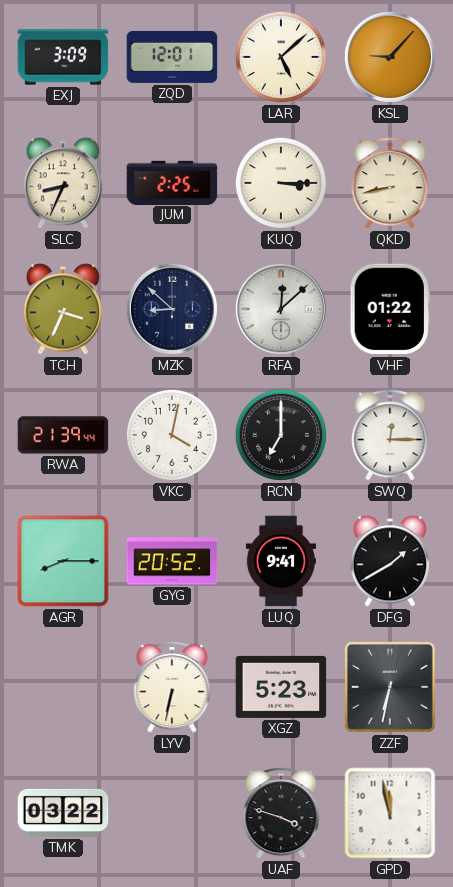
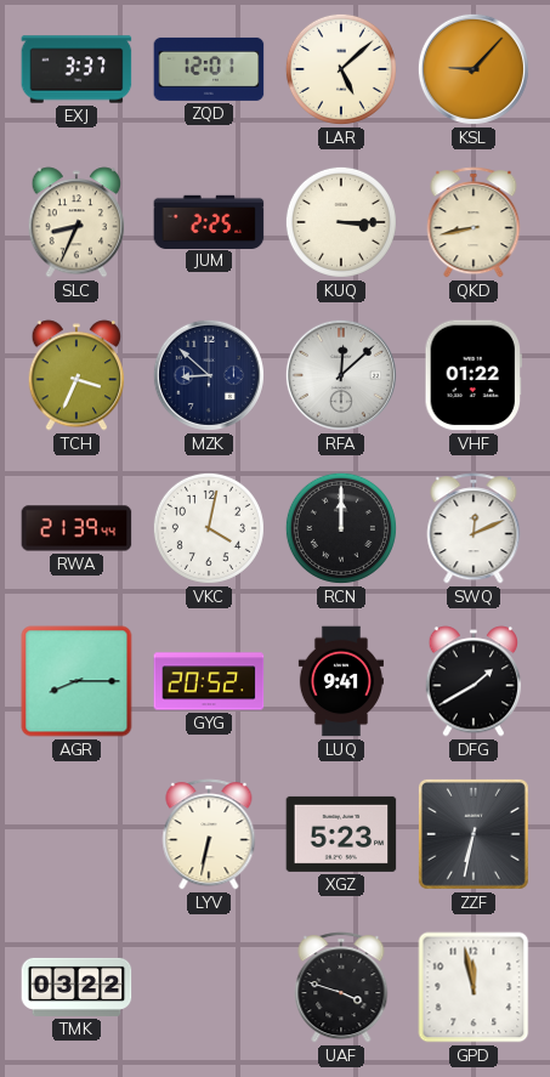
EXJ: 3:09 -> 3:37
RCN: 7:00 -> 12:00
SWQ: 12:15 -> 12:11
